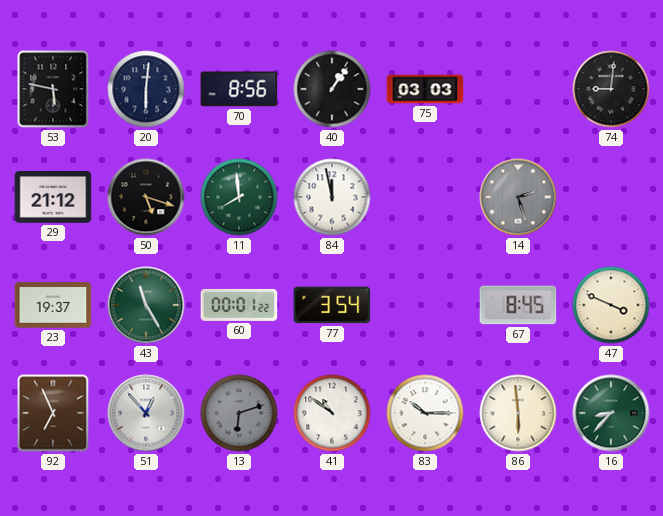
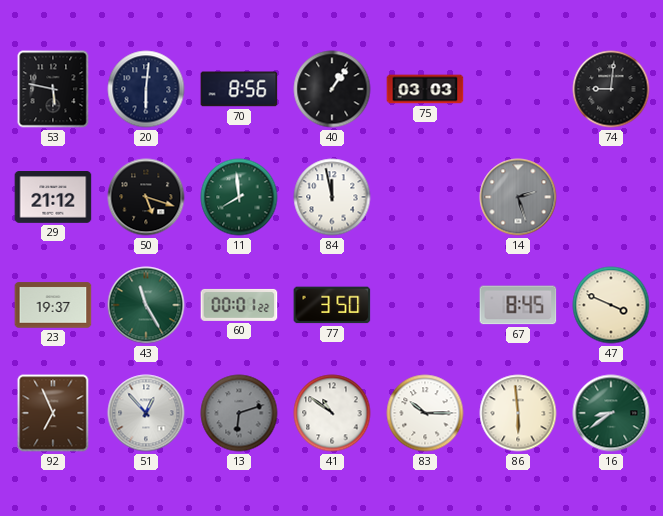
77: 3:54 -> 3:50
16: 8:37 -> 8:39
